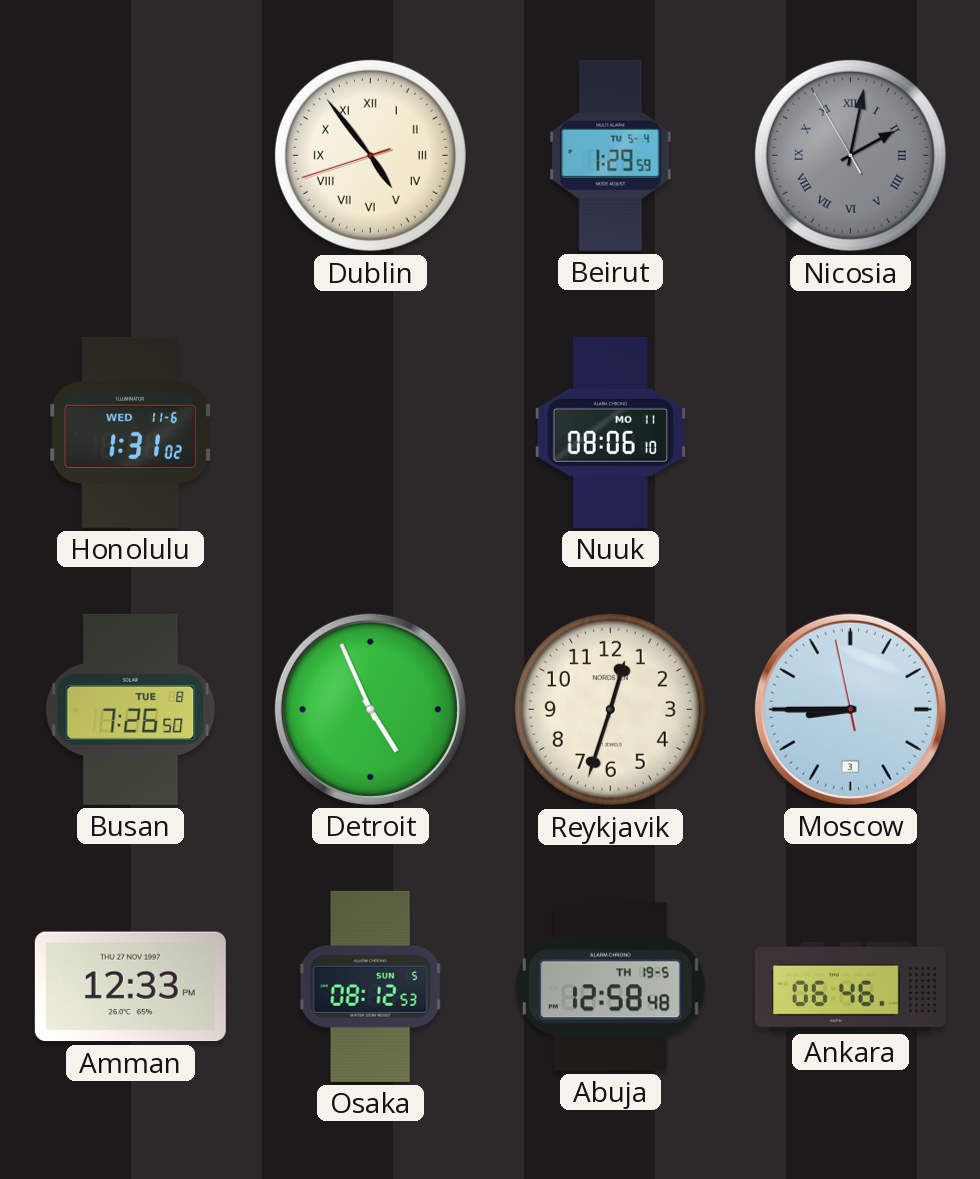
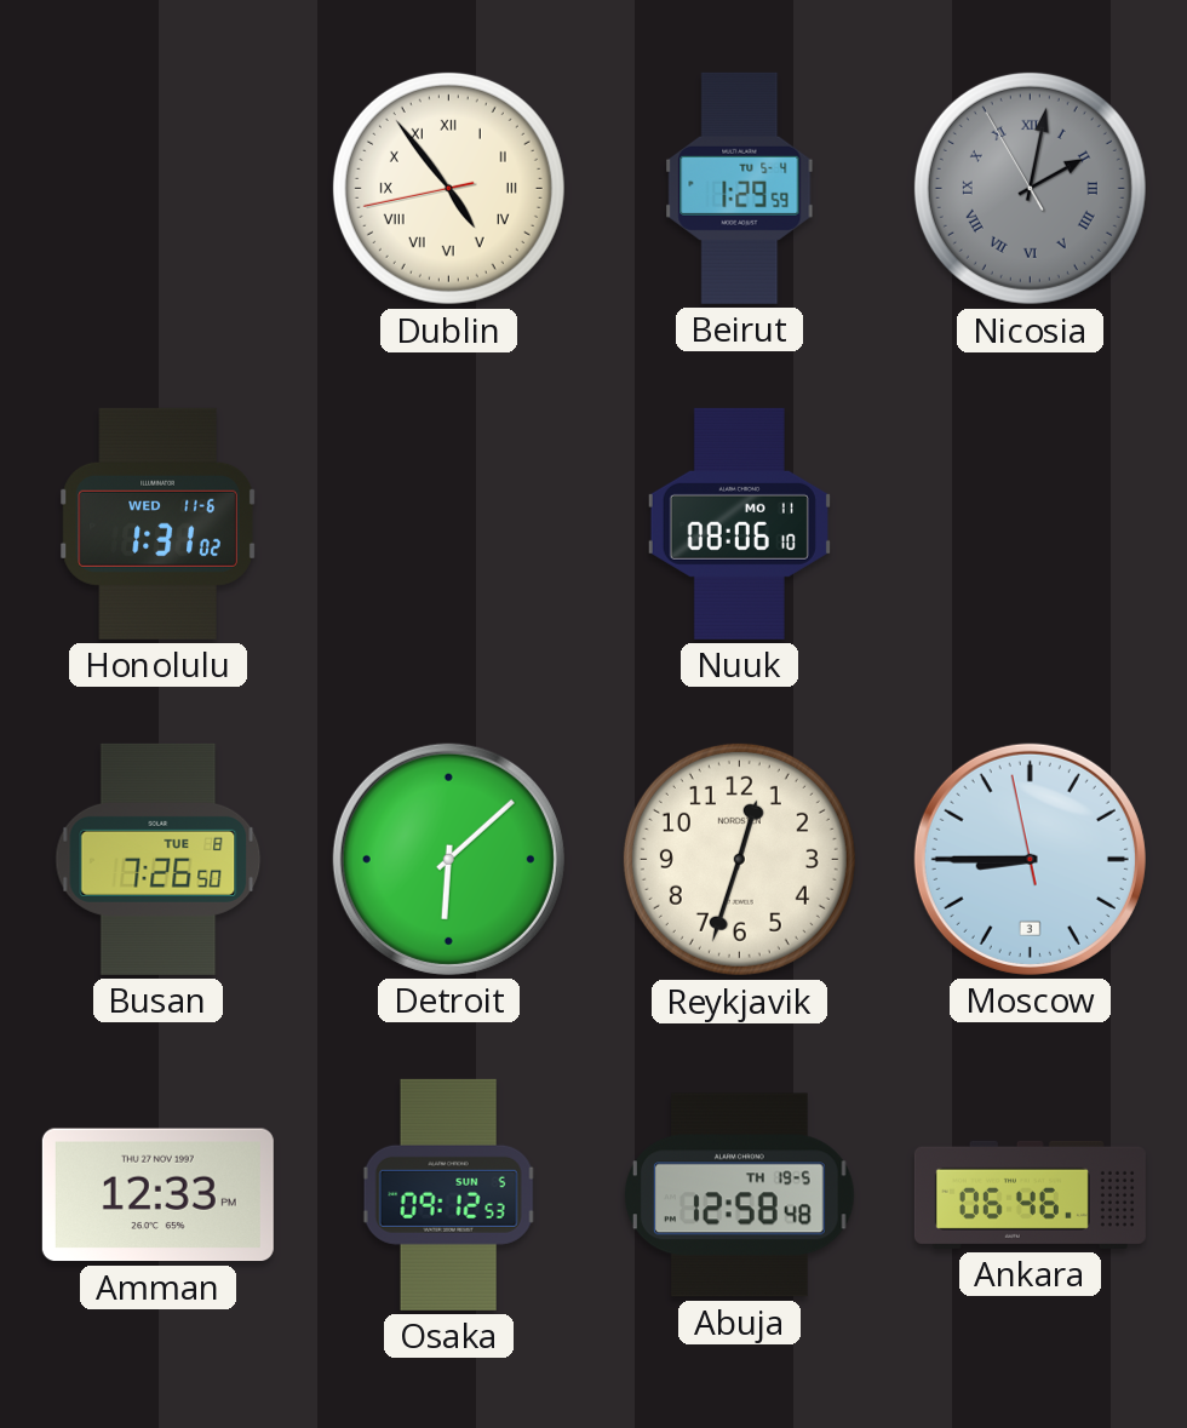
Dublin: 4:53:42 -> 4:53:43
Detroit: 4:56 -> 6:08
Osaka: 08:12 -> 09:12
